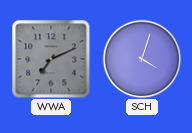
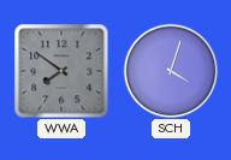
WWA: 7:11 -> 7:51
